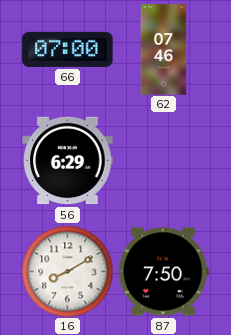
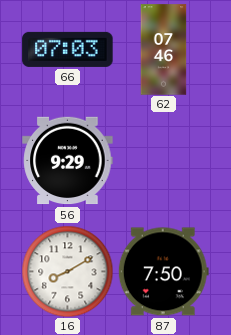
66: 07:00 -> 07:03
56: 6:29 -> 9:29
